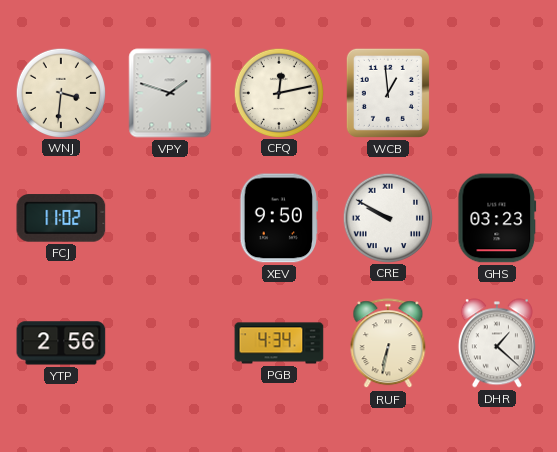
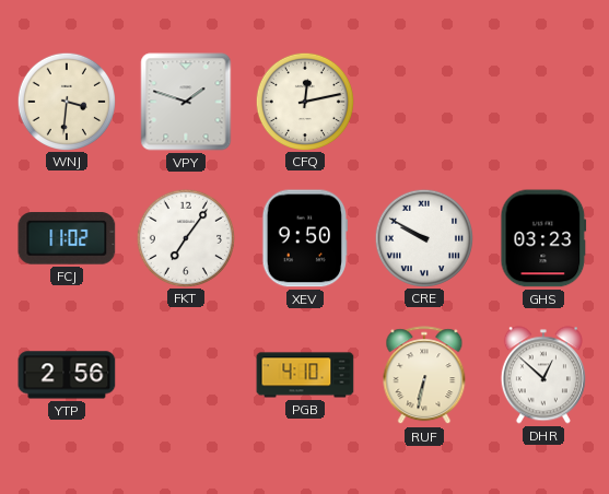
WCB: 12:59 -> none
FKT: none -> 7:06
PGB: 4:34 -> 4:10
DHR: 1:22 -> 12:52
